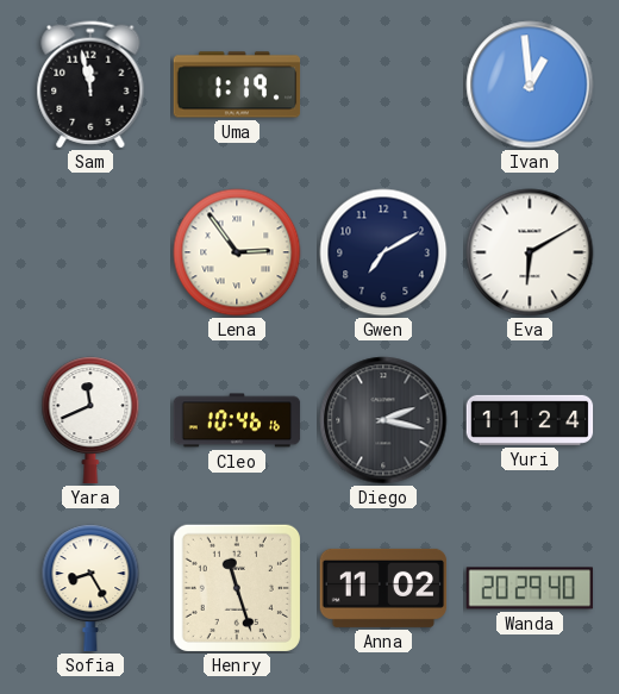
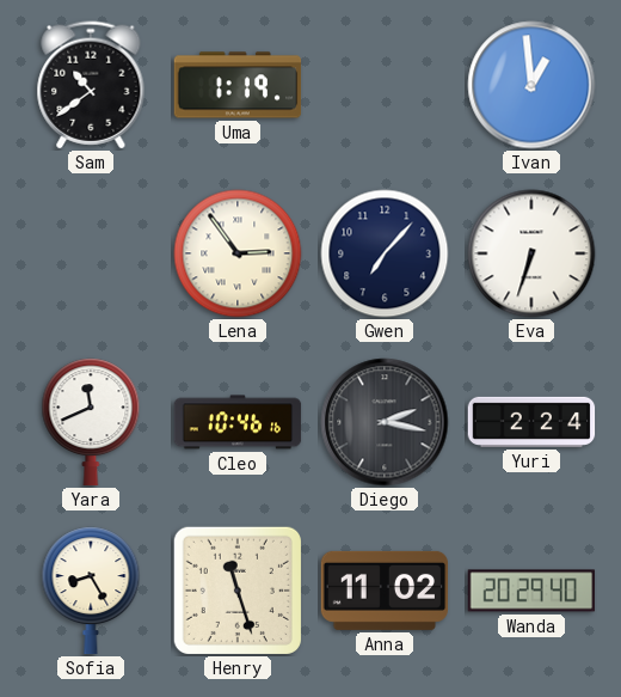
Sam: 11:58 -> 10:39
Gwen: 7:10 -> 7:07
Eva: 6:10 -> 6:33
Yuri: 11:24 -> 2:24
